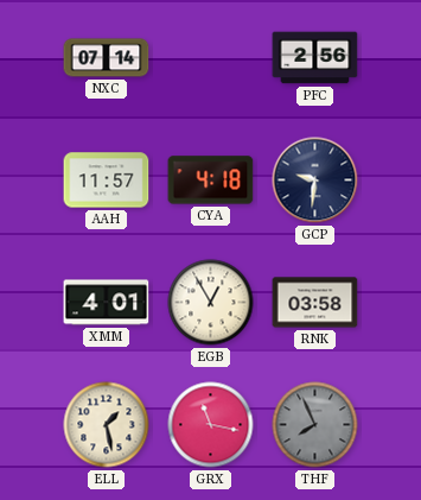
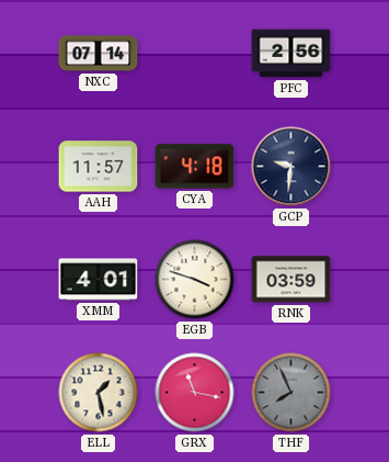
EGB: 12:55 -> 3:48
RNK: 03:58 -> 03:59
